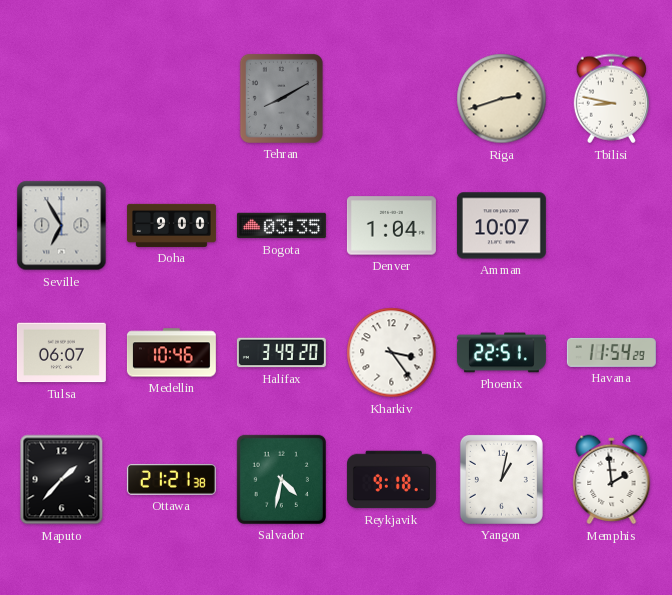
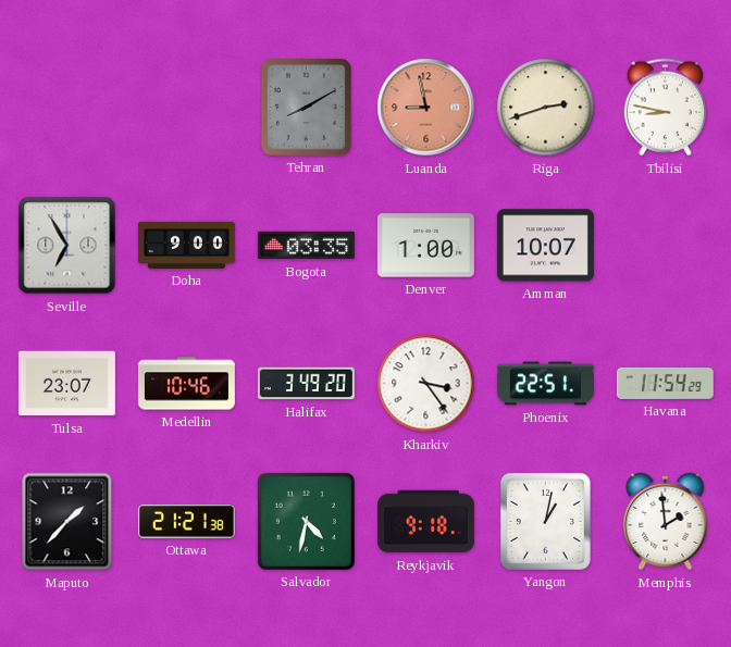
Luanda: none -> 8:58
Denver: 1:04 -> 1:00
Tulsa: 06:07 -> 23:07
